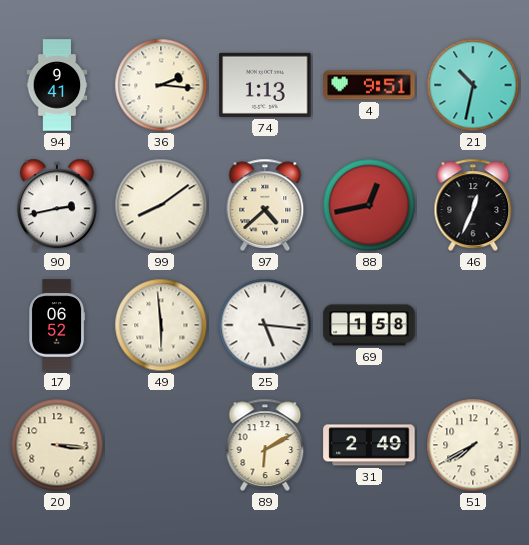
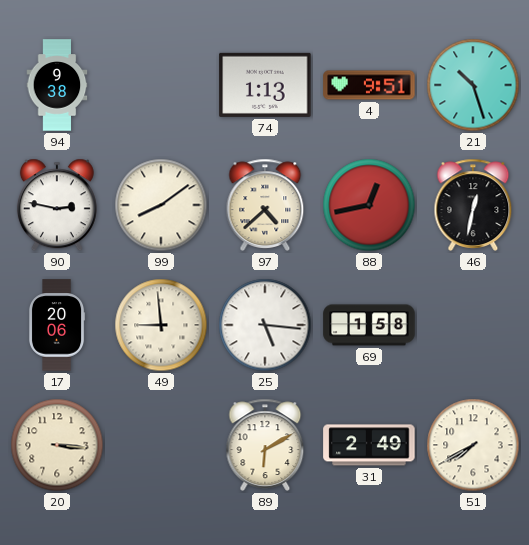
94: 9:41 -> 9:38
36: 2:16 -> none
21: 10:32 -> 10:27
90: 2:43 -> 2:47
46: 12:34 -> 12:32
17: 06:52 -> 20:06
49: 5:59 -> 8:59
